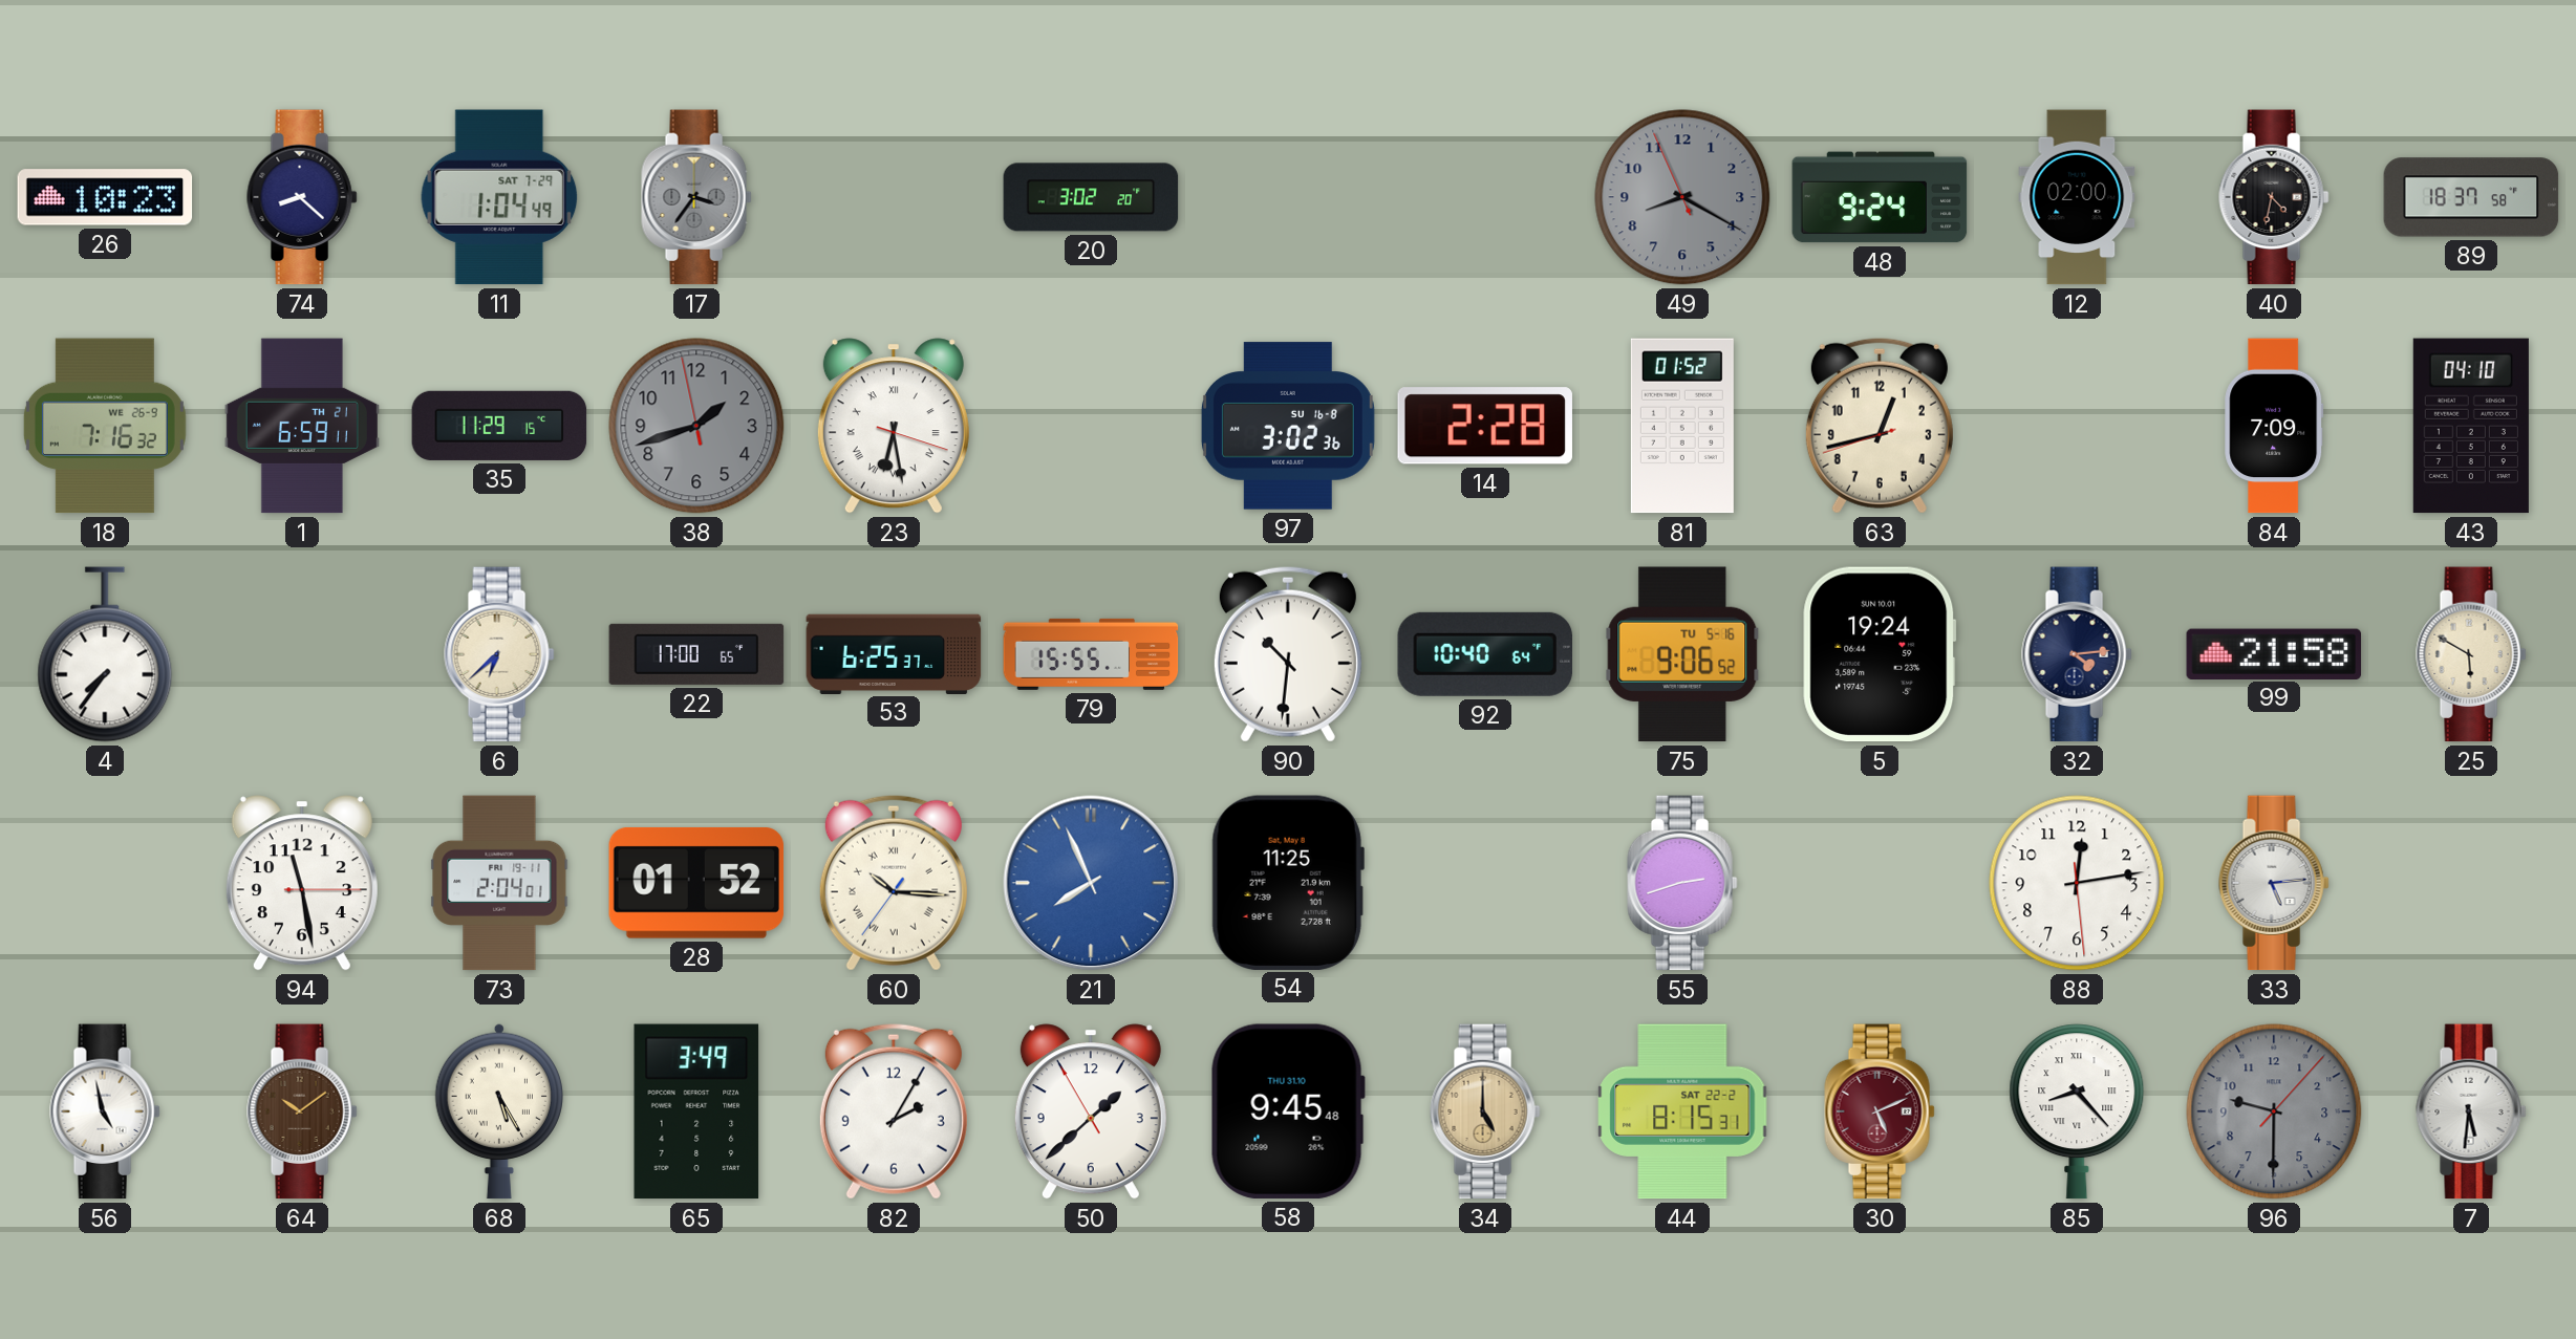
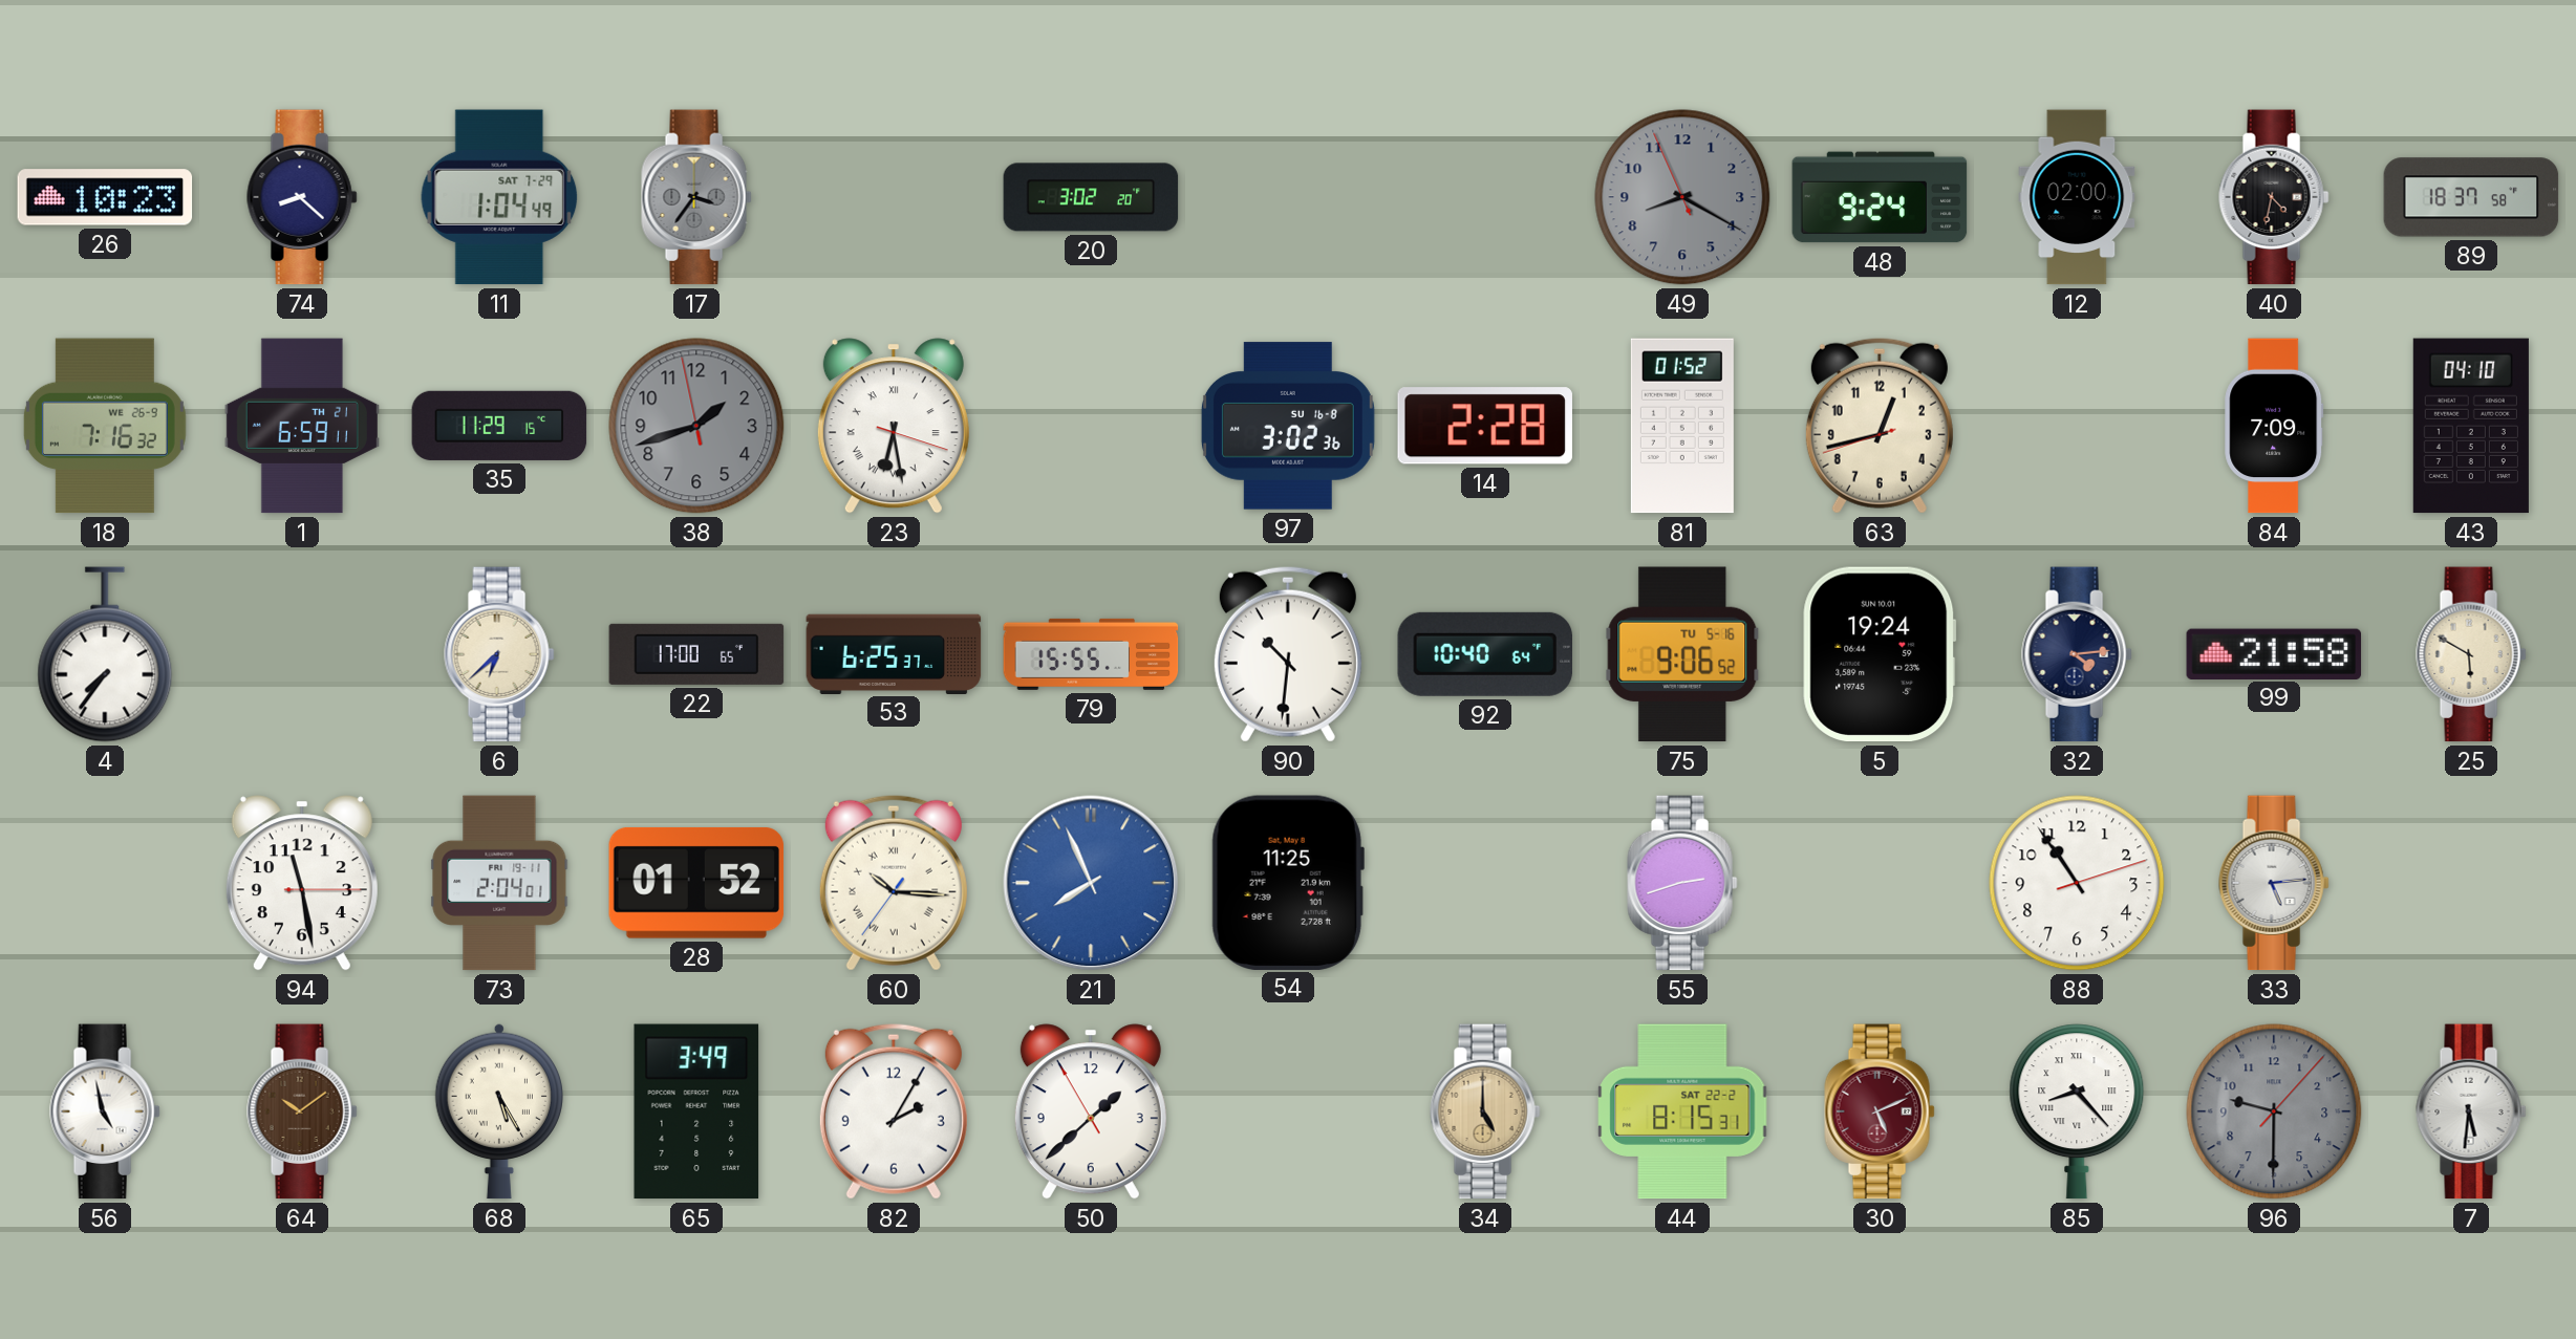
88: 12:13 -> 10:54
58: 9:45 -> none
